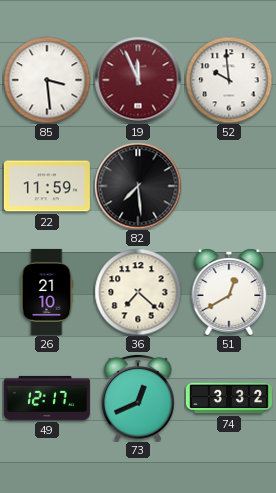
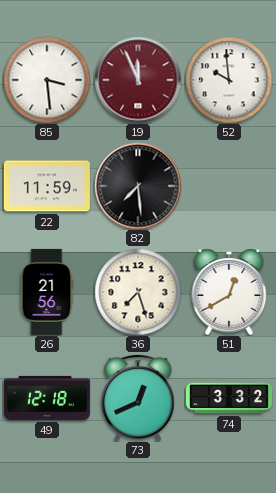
26: 21:10 -> 21:56
36: 7:22 -> 7:27
49: 12:17 -> 12:18
